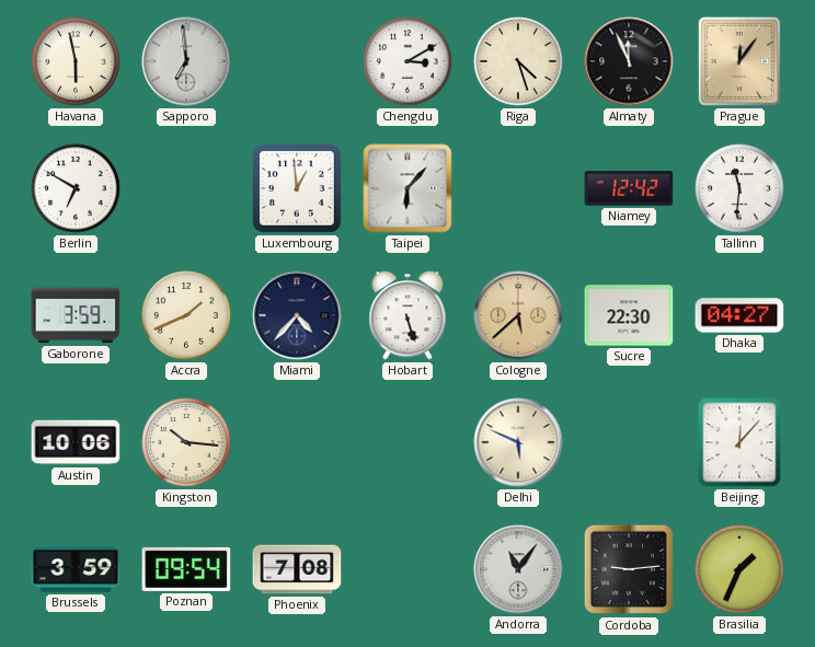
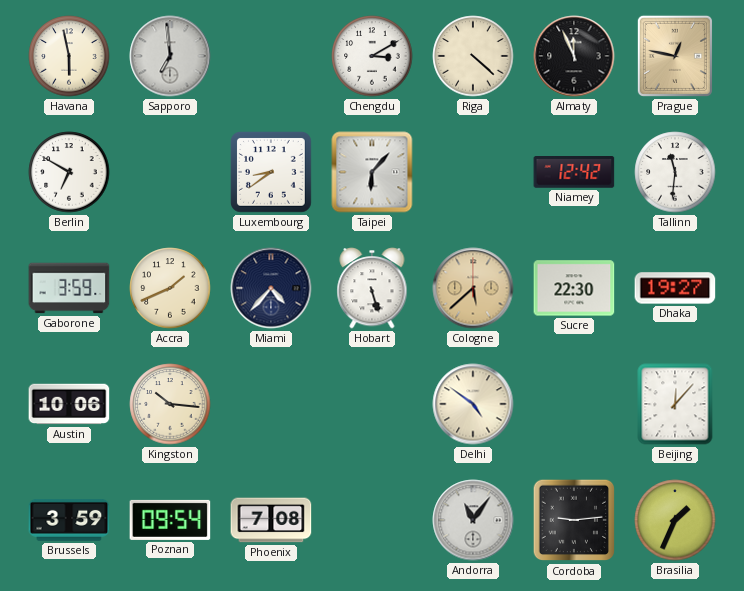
Riga: 4:27 -> 4:22
Prague: 12:06 -> 12:47
Luxembourg: 12:59 -> 8:39
Dhaka: 04:27 -> 19:27
Delhi: 5:49 -> 4:51
